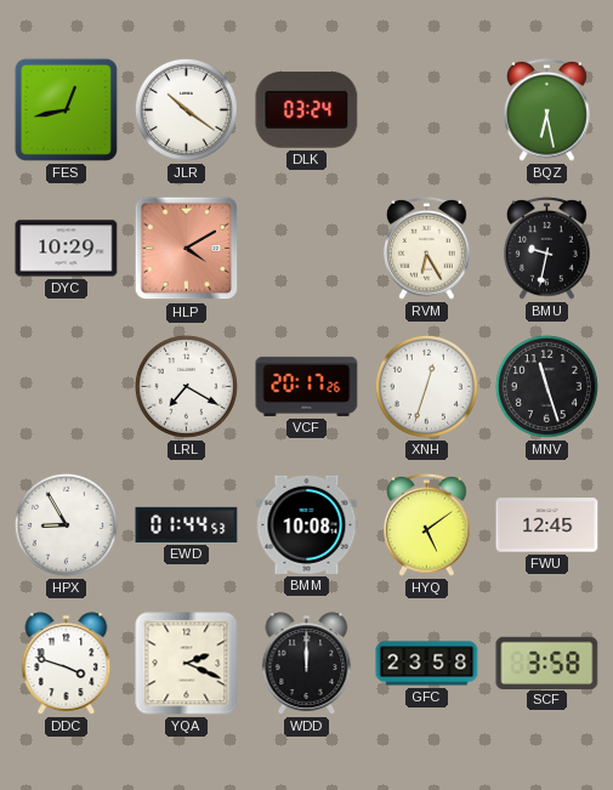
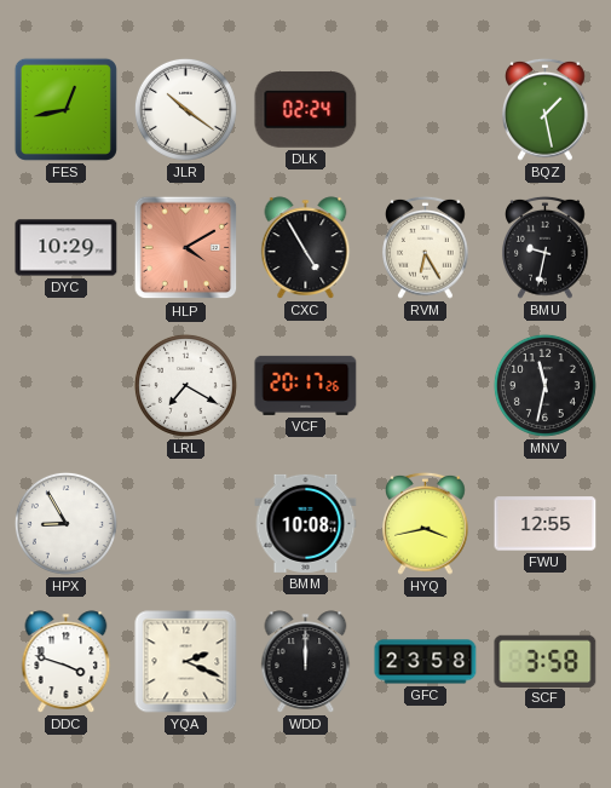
DLK: 03:24 -> 02:24
BQZ: 6:28 -> 1:28
CXC: none -> 4:55
XNH: 12:33 -> none
MNV: 11:27 -> 11:32
EWD: 01:44 -> none
HYQ: 5:09 -> 3:43
FWU: 12:45 -> 12:55
